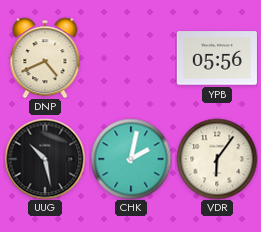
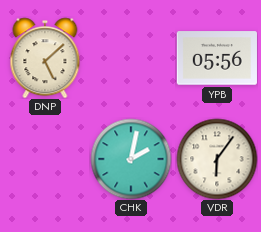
DNP: 4:41 -> 5:08
UUG: 10:28 -> none
